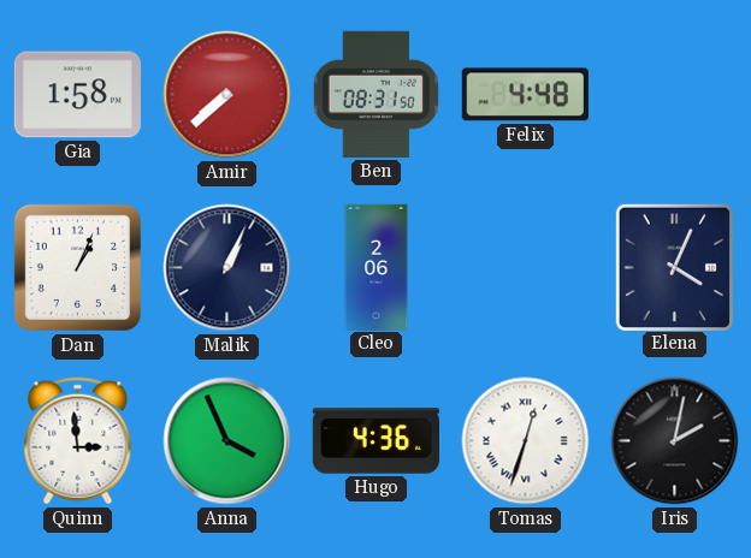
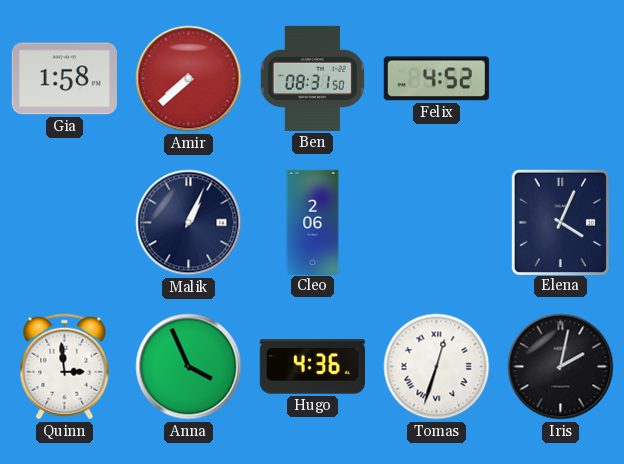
Felix: 4:48 -> 4:52
Dan: 1:04 -> none
